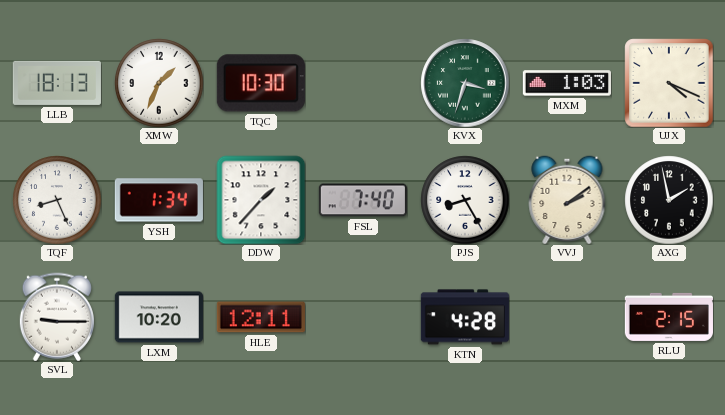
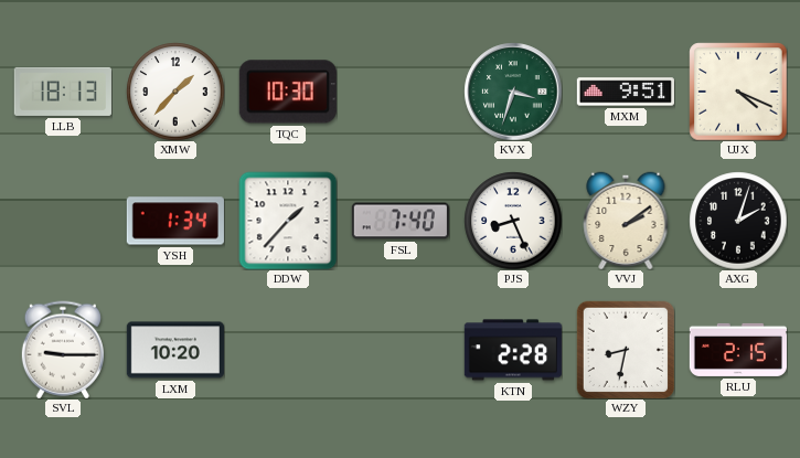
XMW: 1:34 -> 1:37
MXM: 1:03 -> 9:51
TQF: 8:26 -> none
PJS: 8:25 -> 8:26
AXG: 1:58 -> 2:03
HLE: 12:11 -> none
KTN: 4:28 -> 2:28
WZY: none -> 8:32
